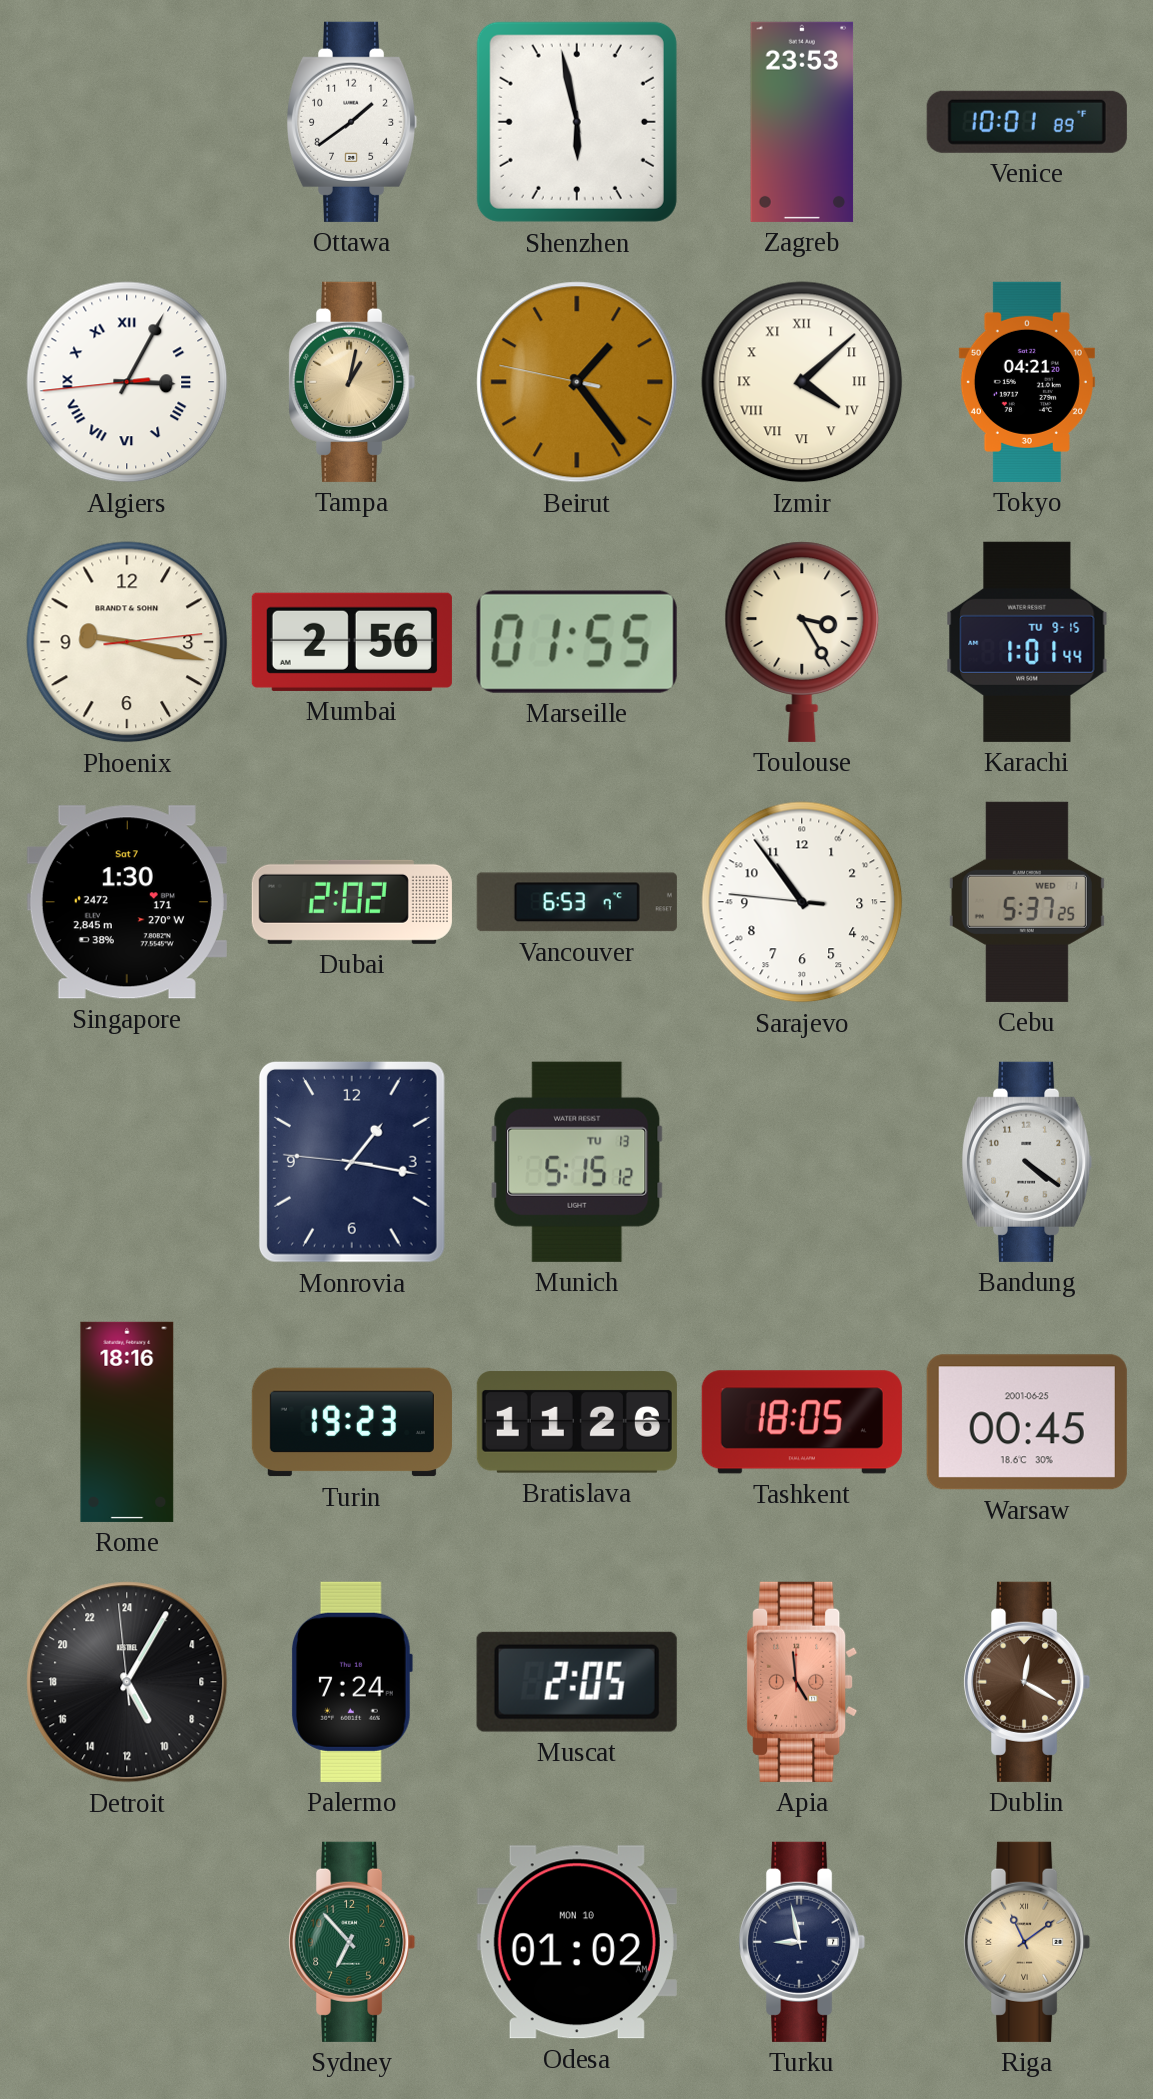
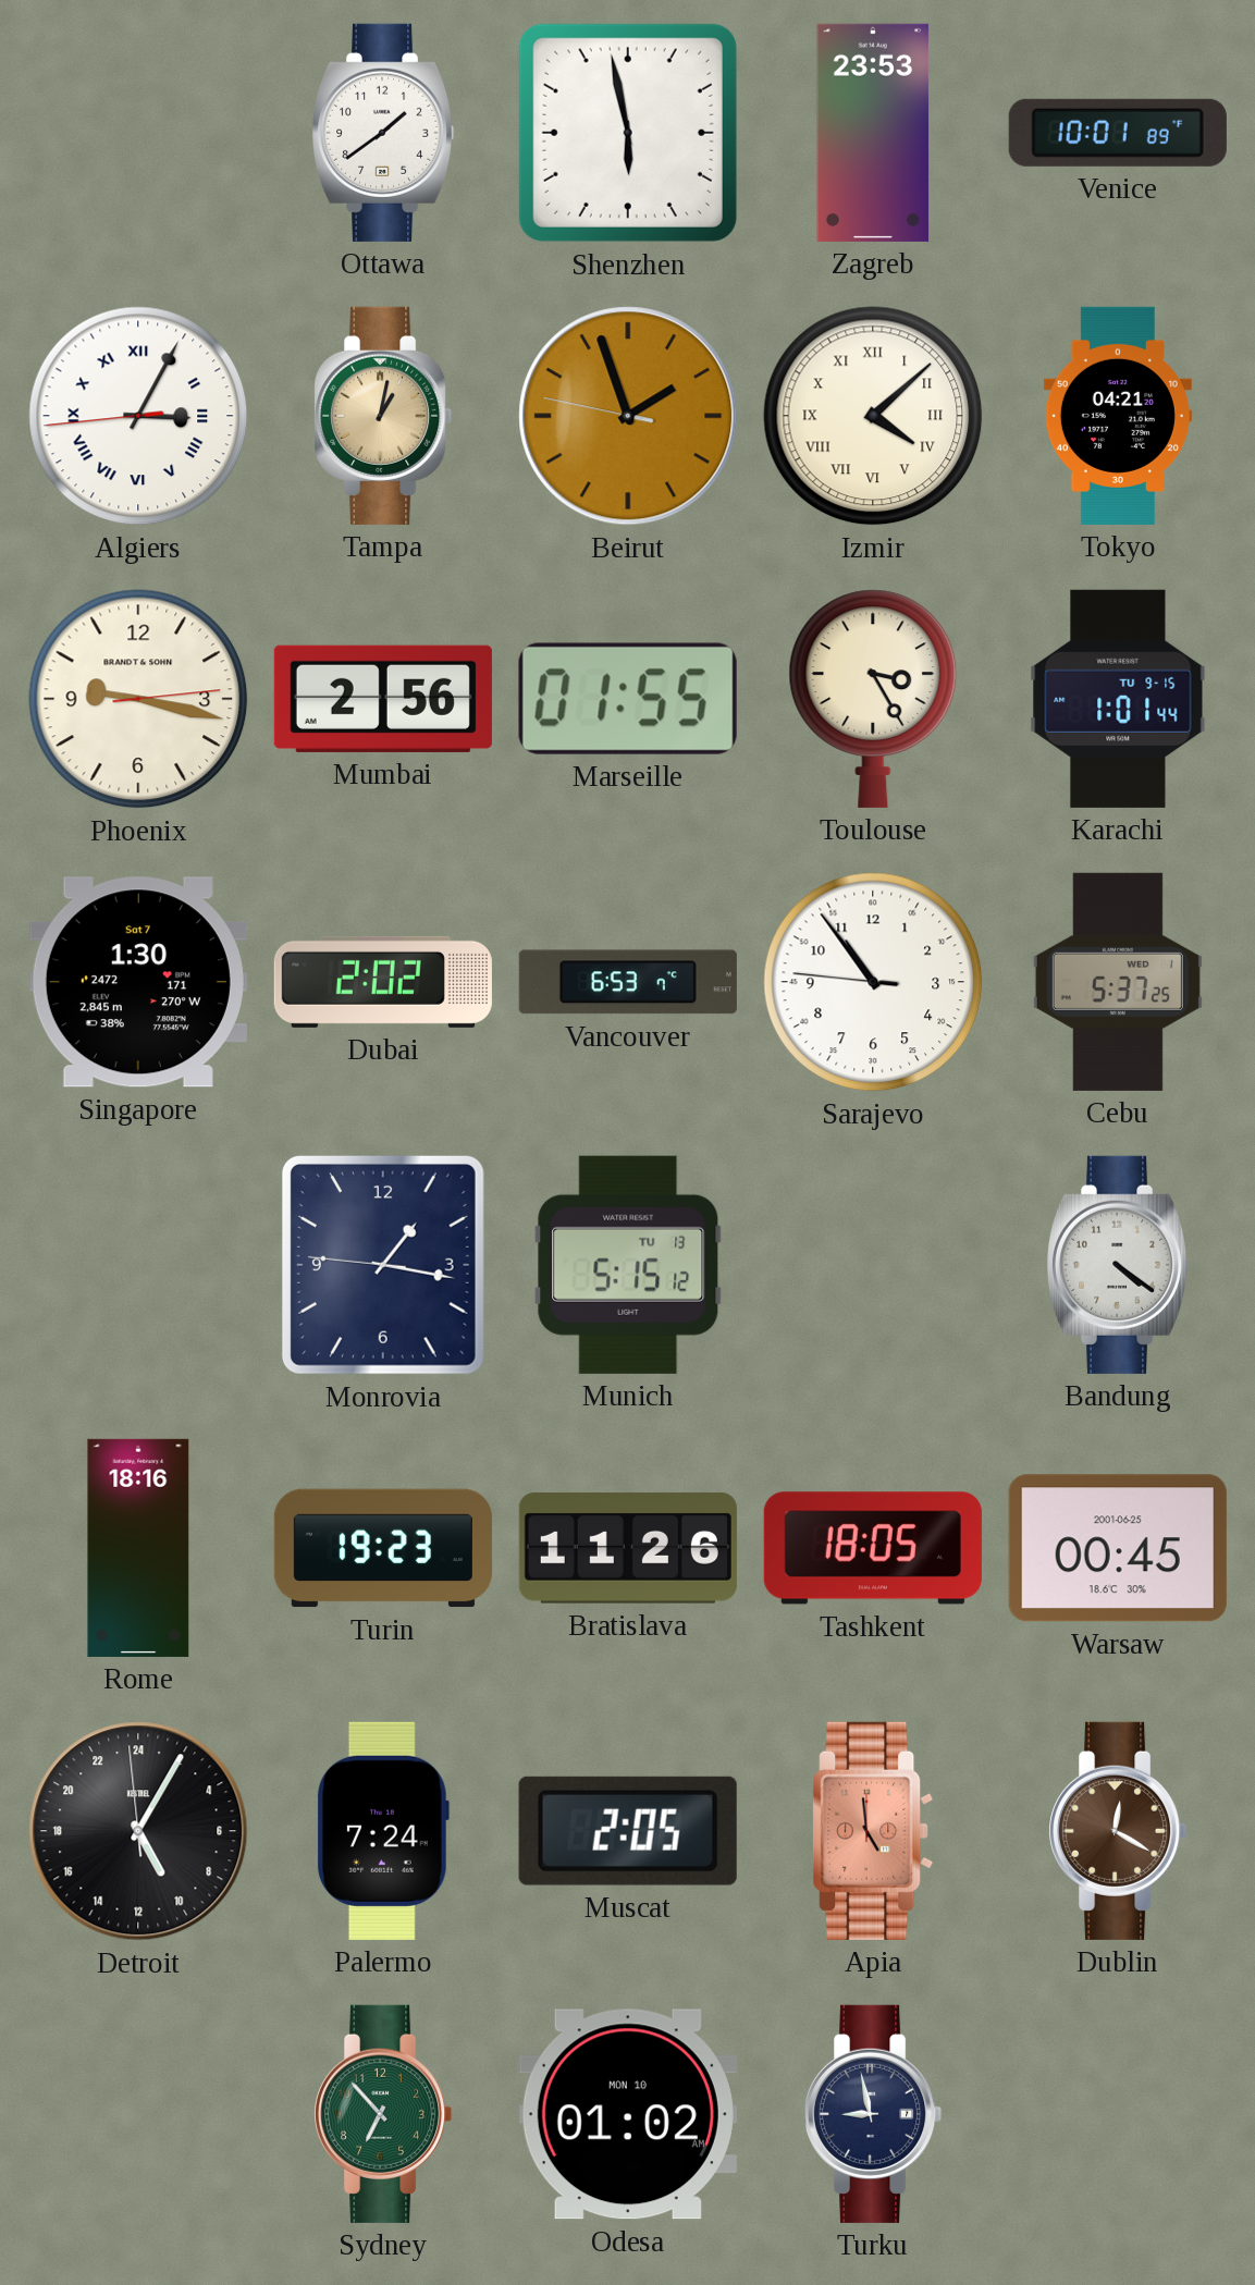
Beirut: 1:23 -> 1:56
Riga: 11:09 -> none
